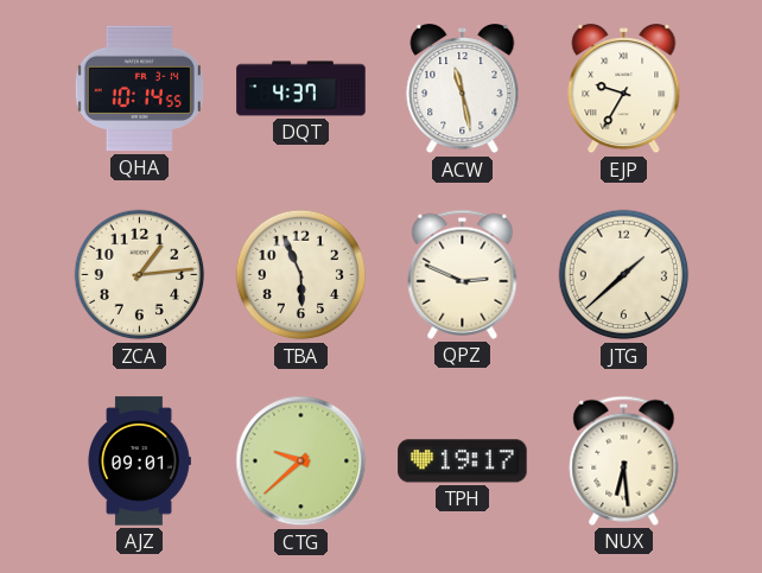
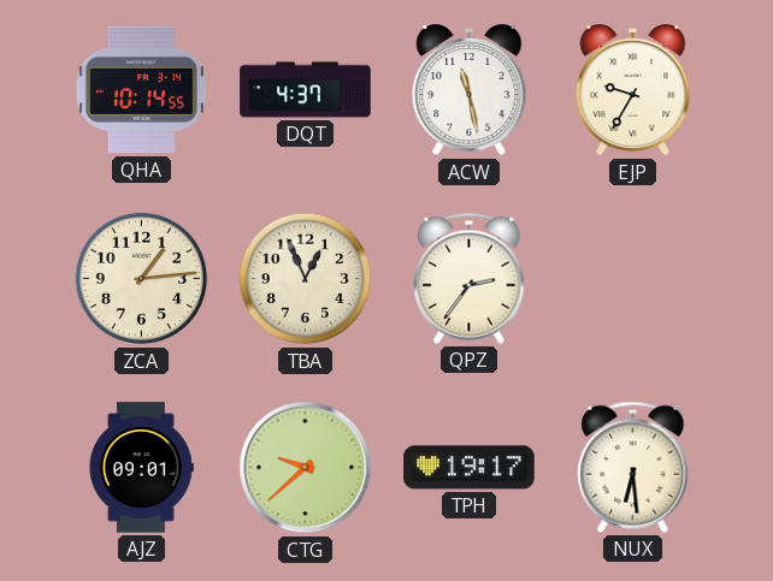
TBA: 5:56 -> 12:56
QPZ: 2:49 -> 2:36
JTG: 1:38 -> none
